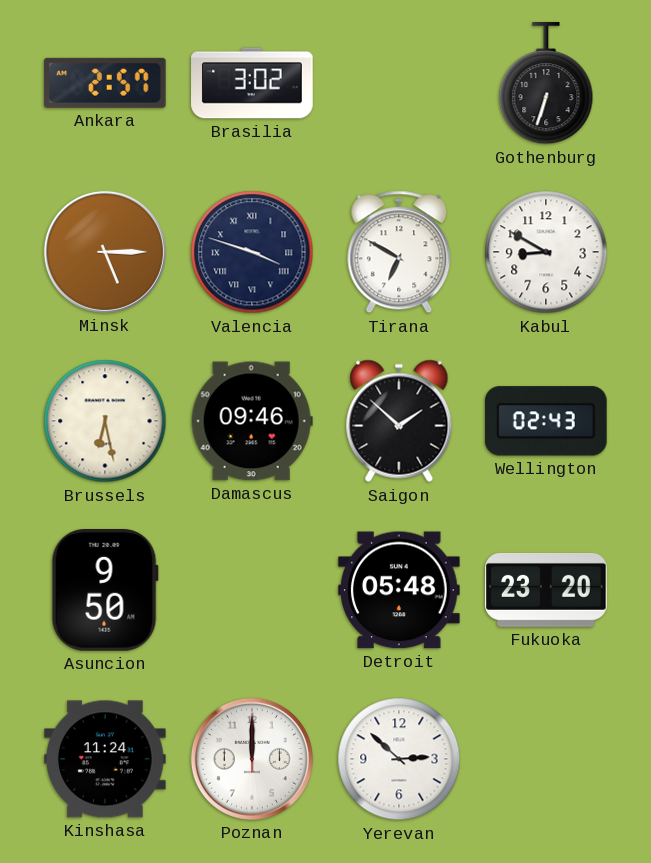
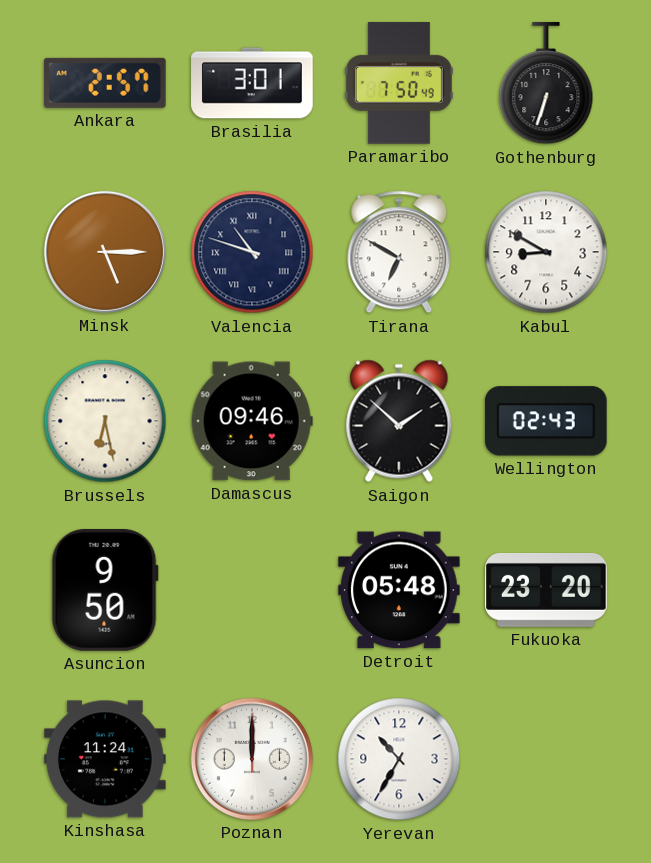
Brasilia: 3:02 -> 3:01
Paramaribo: none -> 7:50
Valencia: 3:48 -> 10:48
Yerevan: 2:52 -> 10:35
